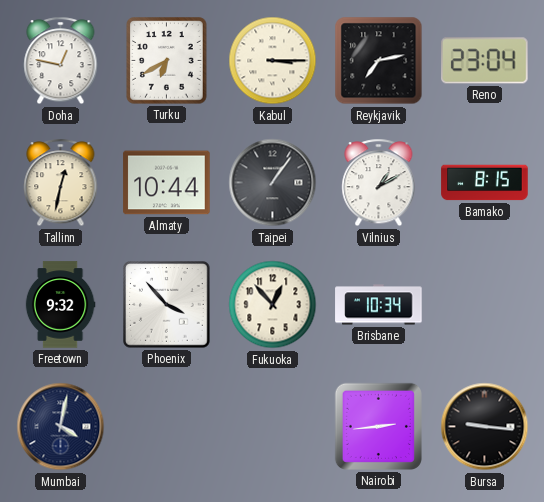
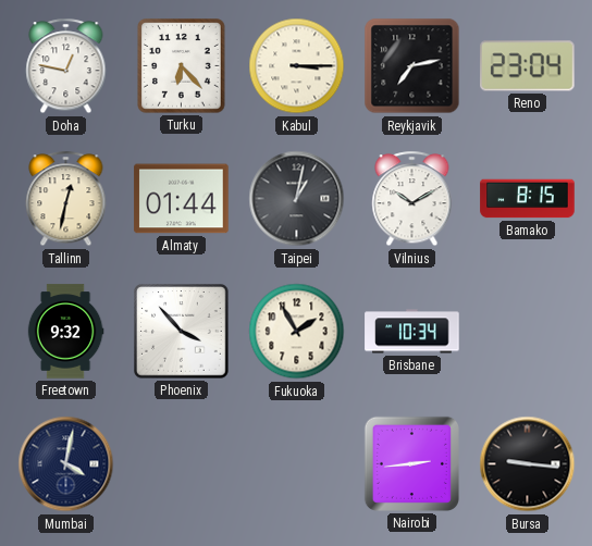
Turku: 6:40 -> 6:23
Almaty: 10:44 -> 01:44
Taipei: 1:06 -> 1:02
Vilnius: 1:10 -> 10:10
Fukuoka: 12:53 -> 1:55
